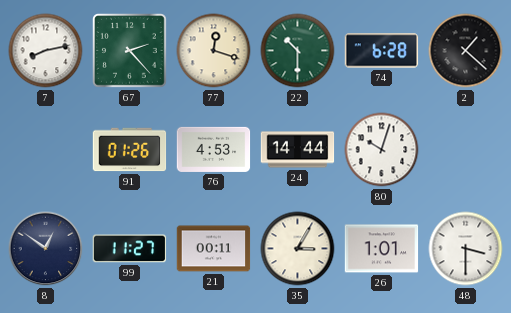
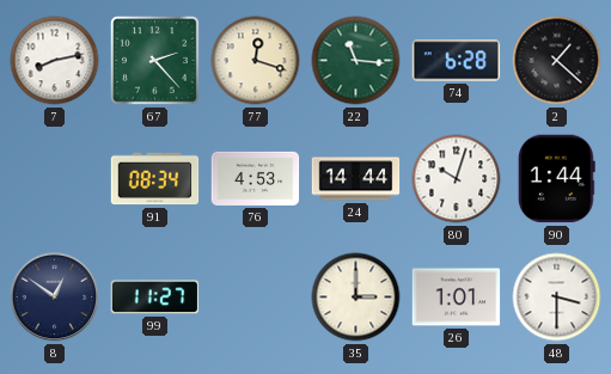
22: 10:30 -> 11:16
91: 01:26 -> 08:34
90: none -> 1:44
21: 00:11 -> none
35: 3:05 -> 3:00
